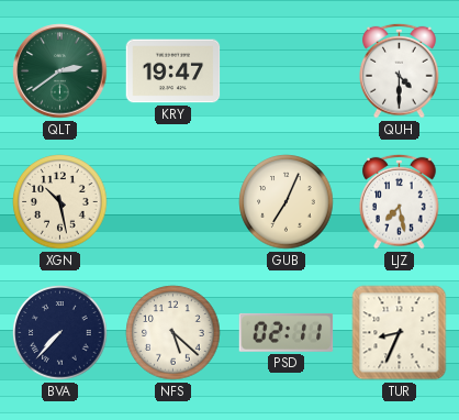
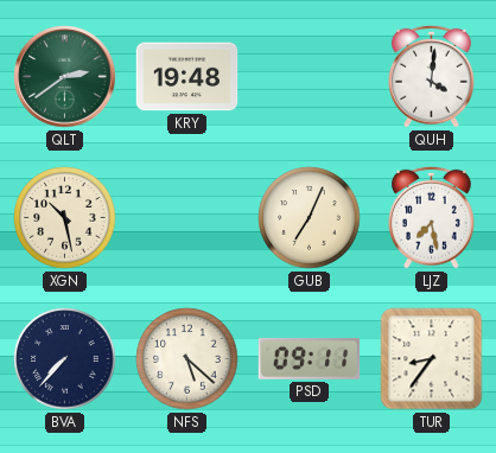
KRY: 19:47 -> 19:48
QUH: 4:30 -> 4:01
PSD: 02:11 -> 09:11
TUR: 8:34 -> 8:36
